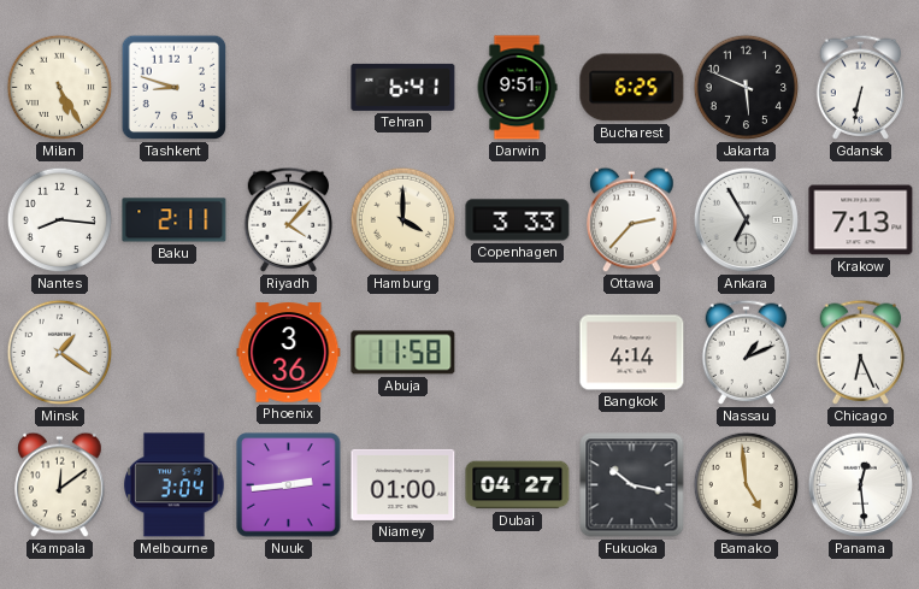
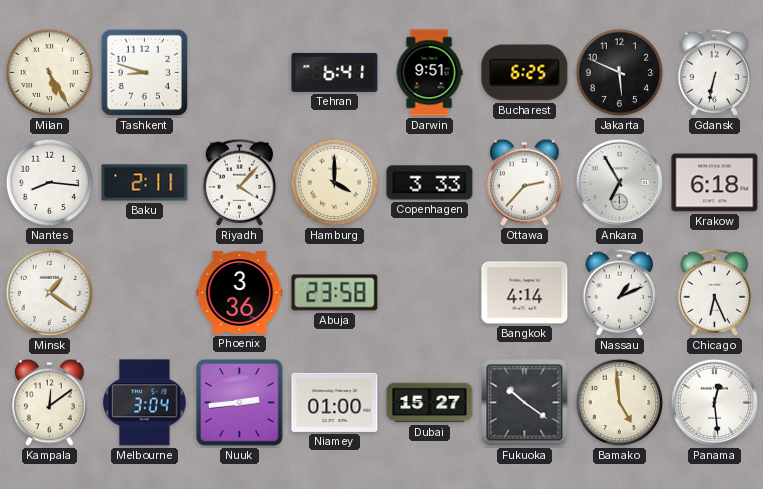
Krakow: 7:13 -> 6:18
Abuja: 11:58 -> 23:58
Dubai: 04:27 -> 15:27
Fukuoka: 10:17 -> 10:21
